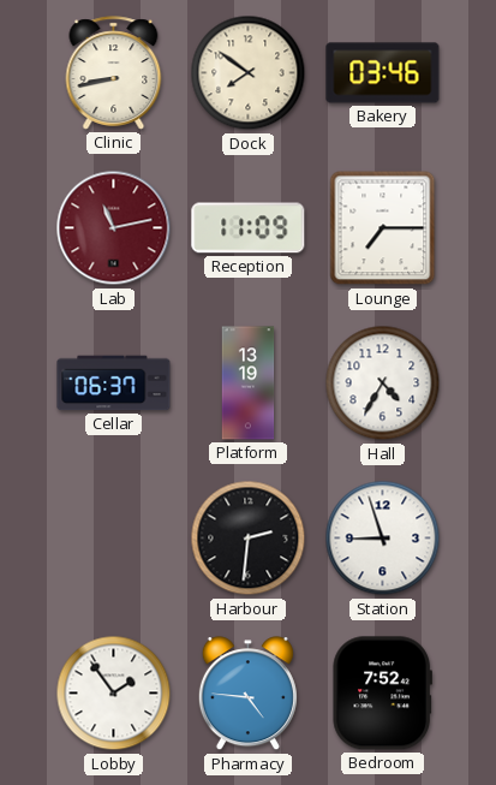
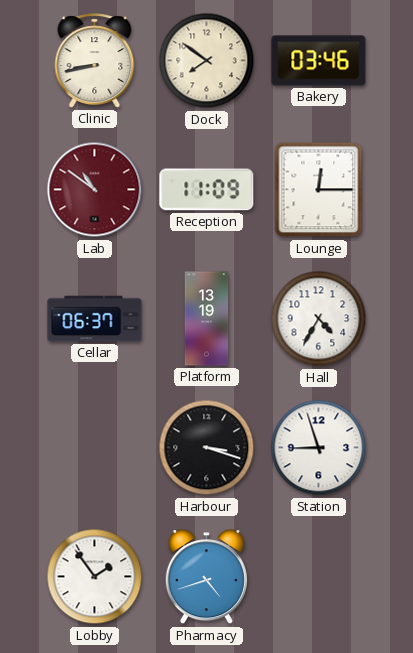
Lab: 11:13 -> 10:51
Lounge: 7:15 -> 12:15
Harbour: 2:31 -> 3:18
Pharmacy: 4:46 -> 4:42
Bedroom: 7:52 -> none
